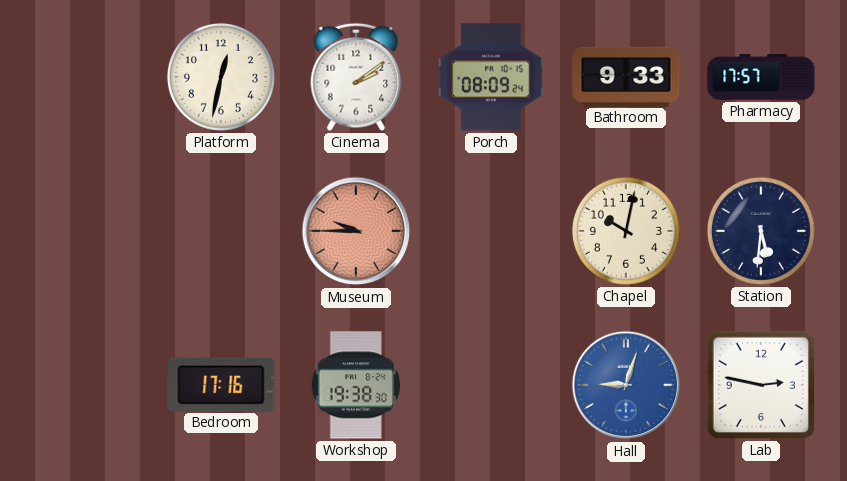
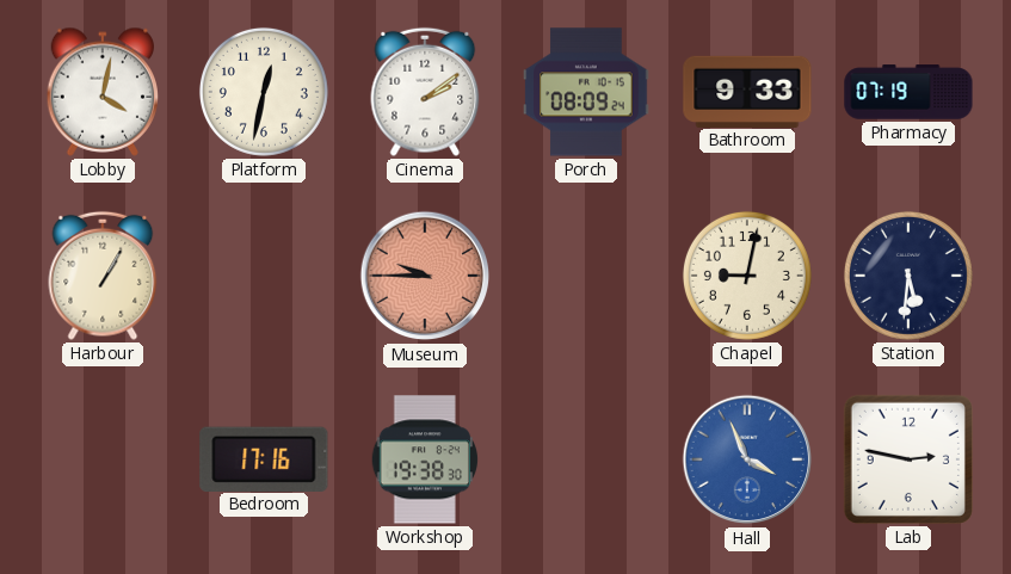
Lobby: none -> 4:02
Pharmacy: 17:57 -> 07:19
Harbour: none -> 1:05
Chapel: 10:02 -> 9:02
Hall: 9:03 -> 3:56
